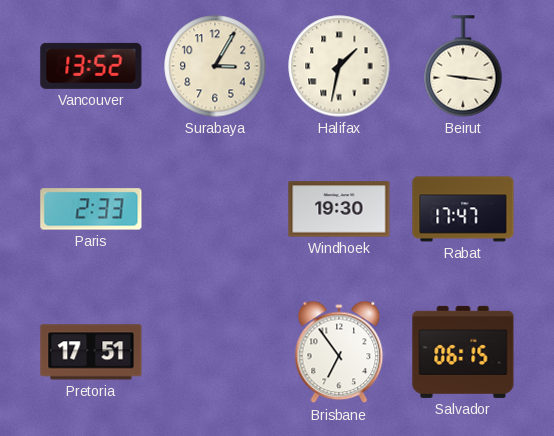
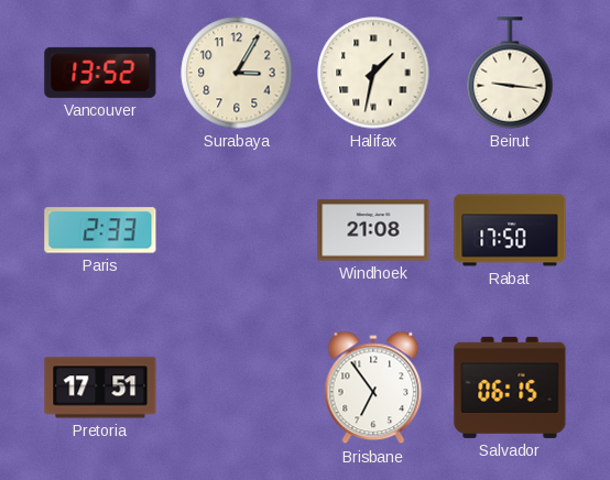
Windhoek: 19:30 -> 21:08
Rabat: 17:47 -> 17:50
